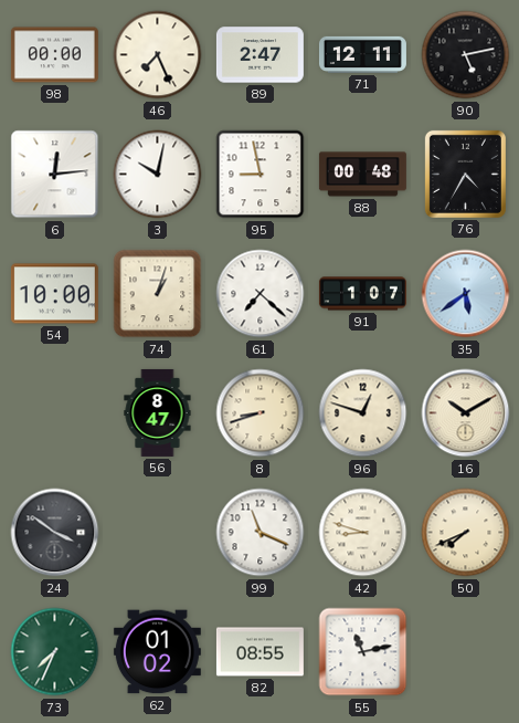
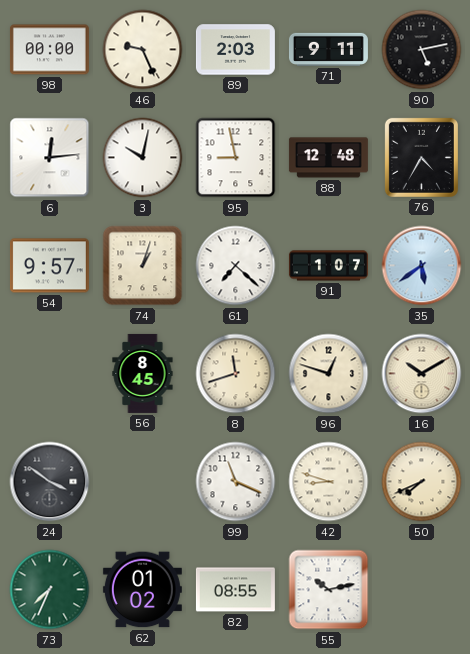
46: 7:26 -> 9:26
89: 2:47 -> 2:03
71: 12:11 -> 9:11
88: 00:48 -> 12:48
54: 10:00 -> 9:57
56: 8:47 -> 8:45
8: 8:42 -> 11:42
55: 11:13 -> 10:13
